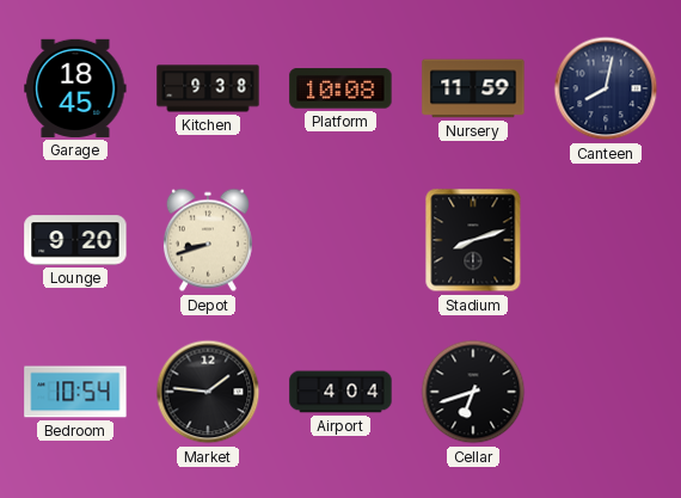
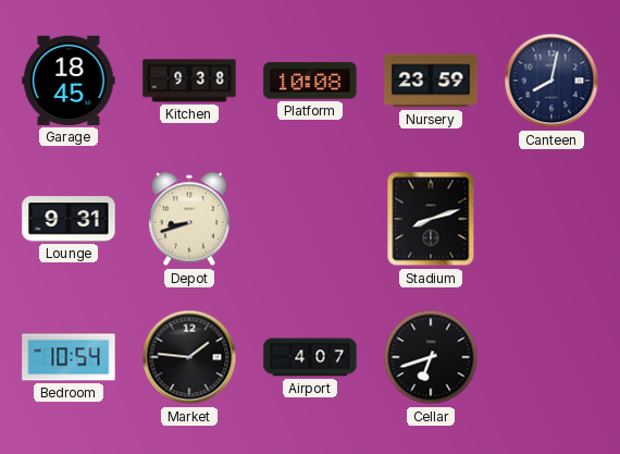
Nursery: 11:59 -> 23:59
Lounge: 9:20 -> 9:31
Airport: 4:04 -> 4:07
